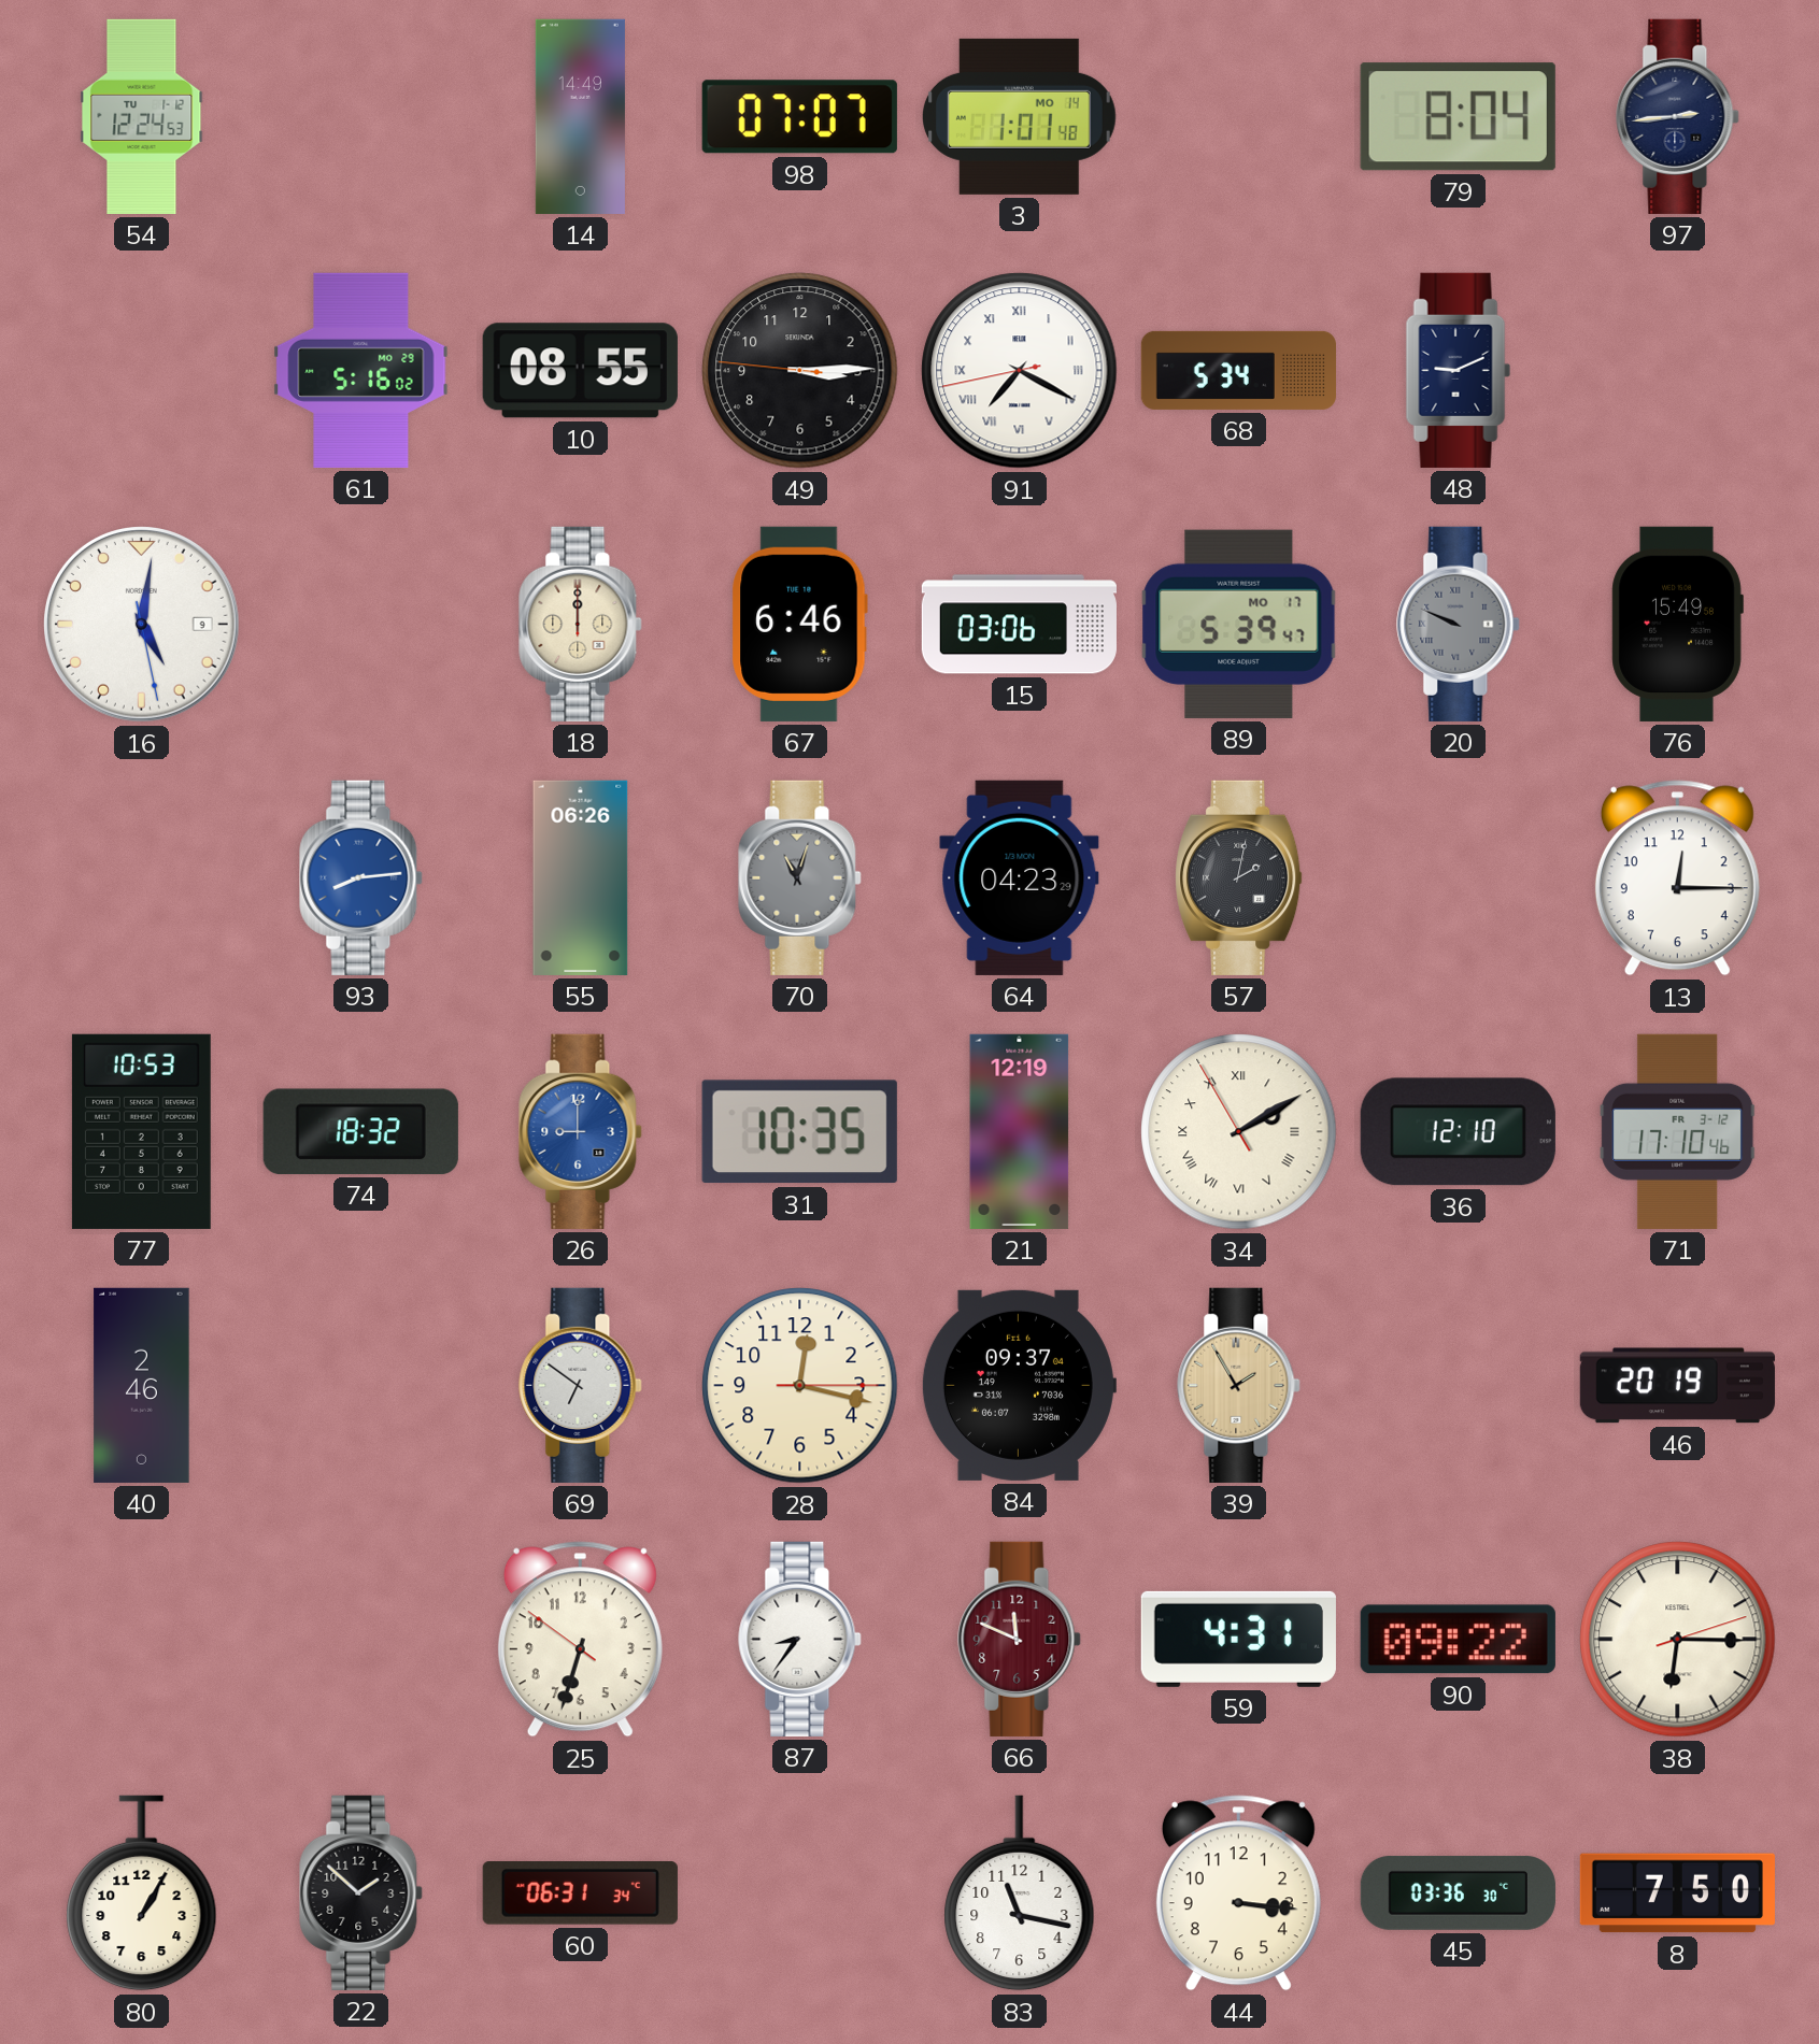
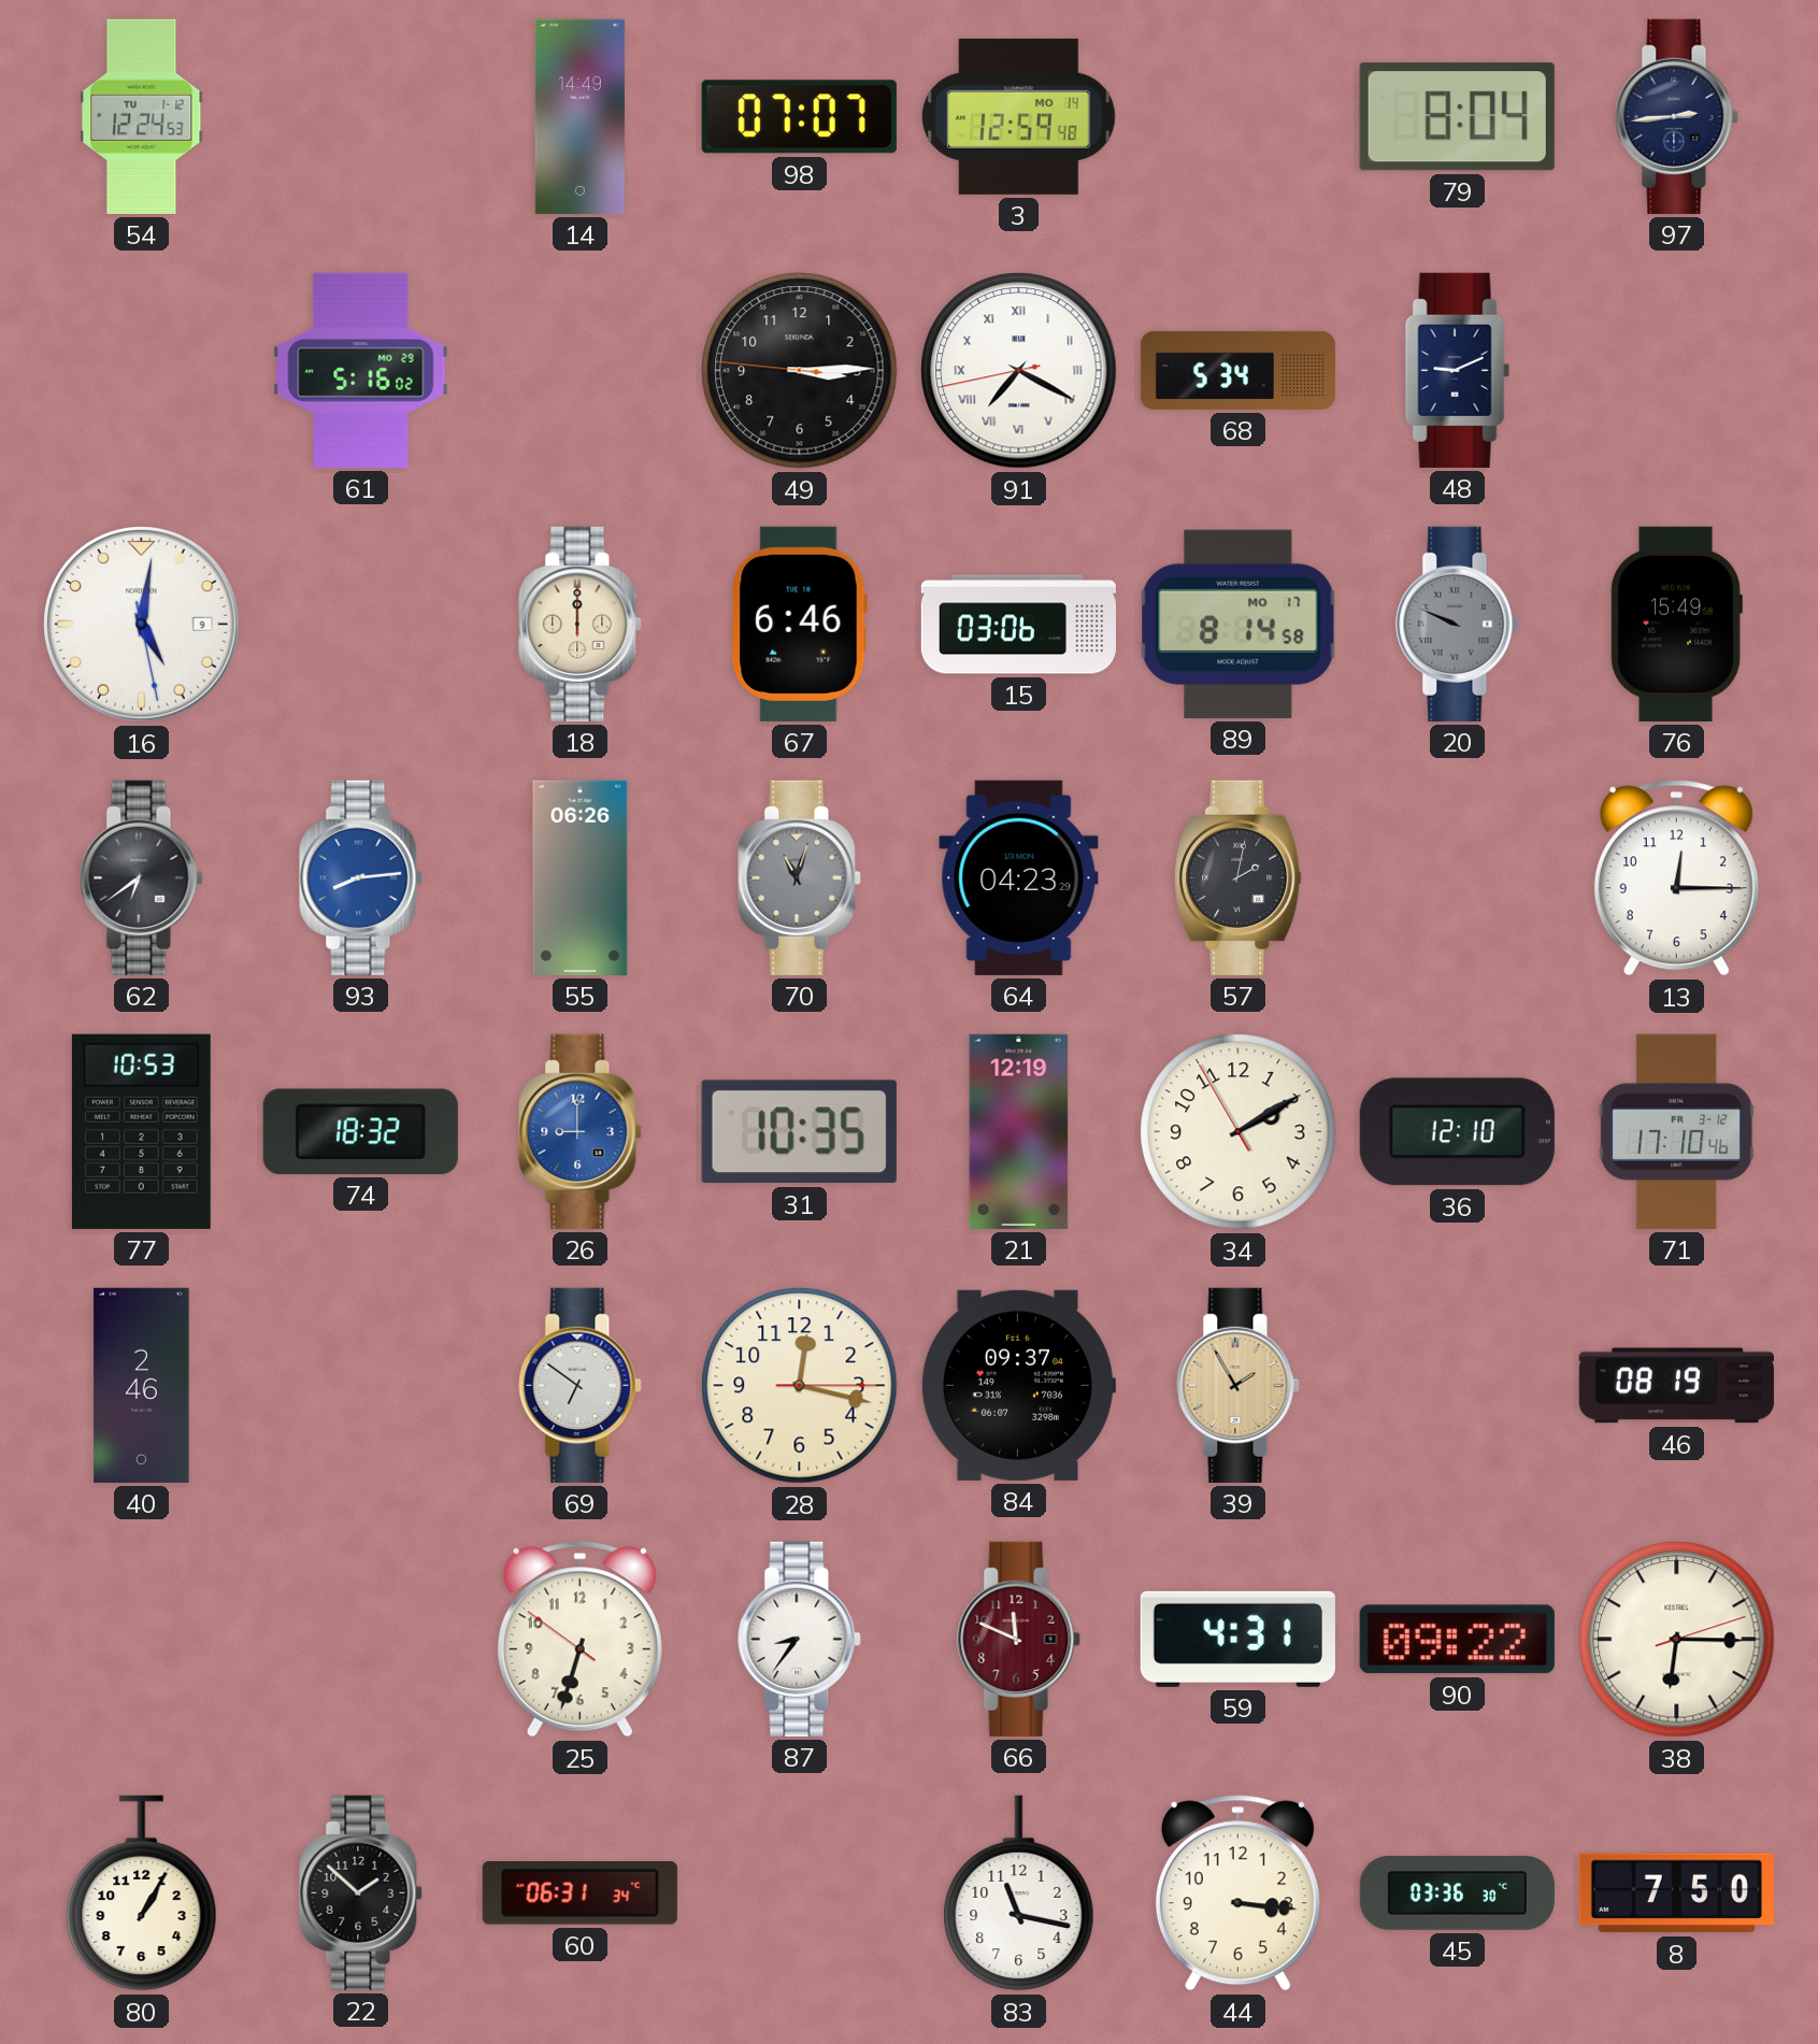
3: 1:01 -> 12:59
10: 08:55 -> none
89: 5:39 -> 8:14
62: none -> 6:39
34 numerals: Roman -> Arabic
46: 20:19 -> 08:19
